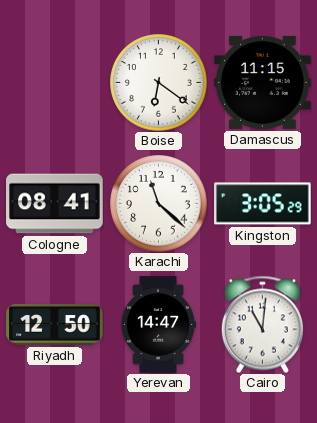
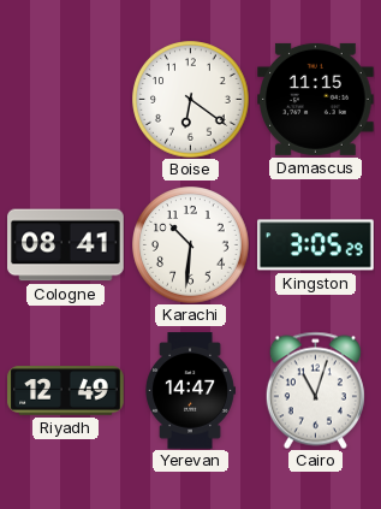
Karachi: 11:22 -> 10:31
Riyadh: 12:50 -> 12:49
Cairo: 11:01 -> 11:03
